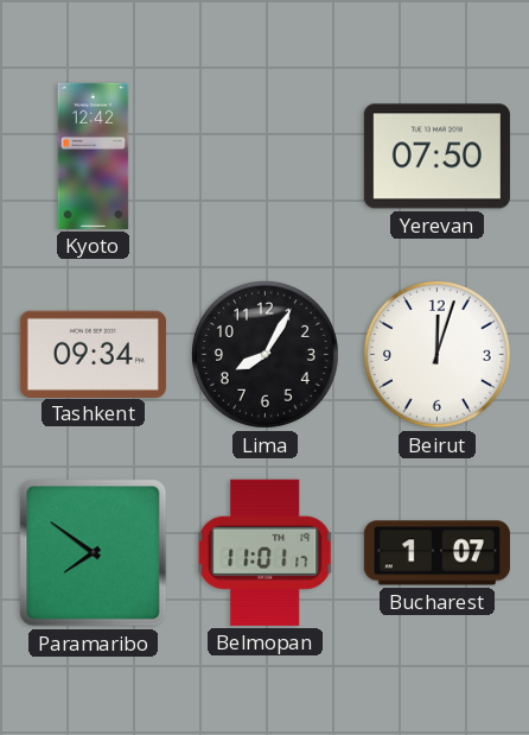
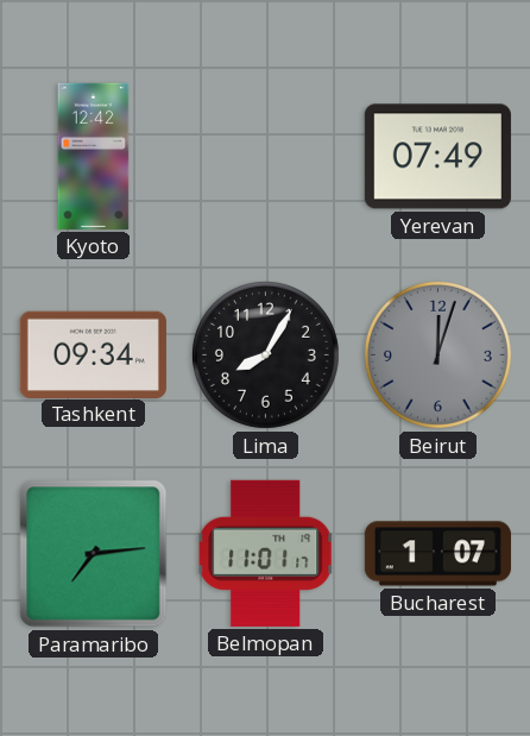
Yerevan: 07:50 -> 07:49
Beirut dial: white -> grey
Paramaribo: 7:51 -> 7:14
